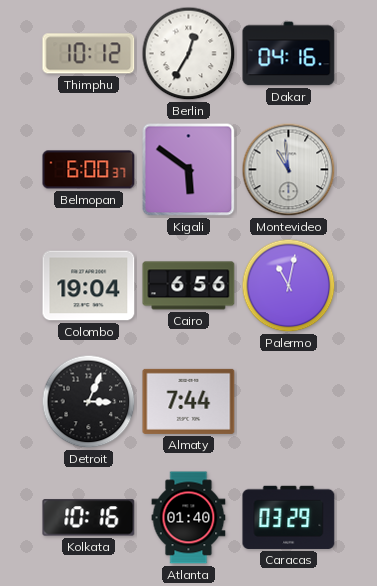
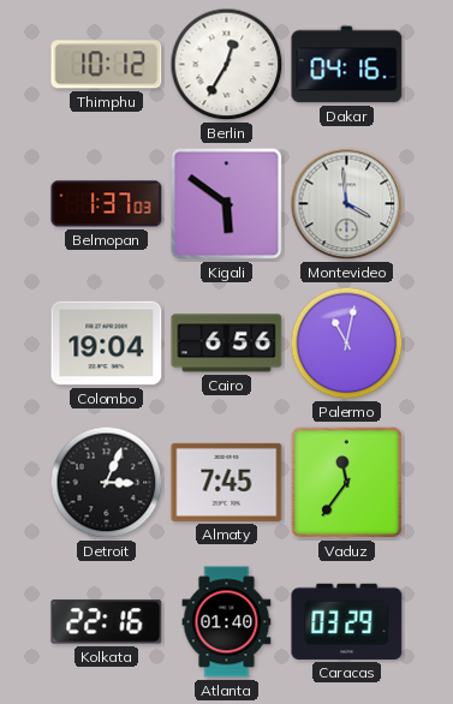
Belmopan: 6:00 -> 1:37
Montevideo: 10:59 -> 3:59
Almaty: 7:44 -> 7:45
Vaduz: none -> 11:36
Kolkata: 10:16 -> 22:16
